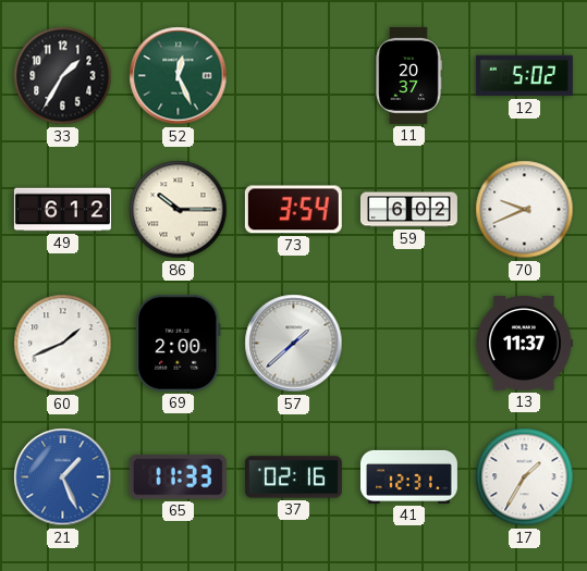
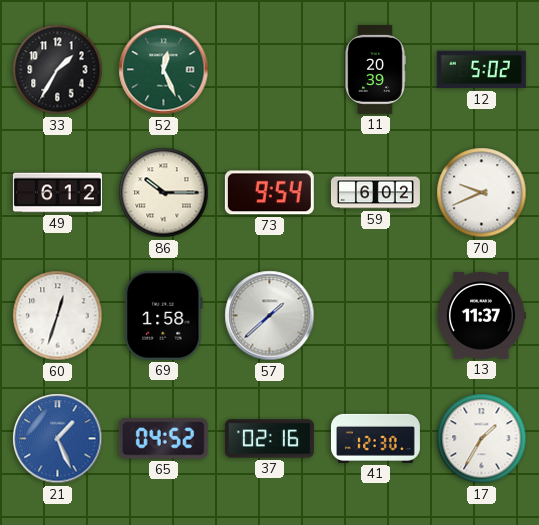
11: 20:37 -> 20:39
73: 3:54 -> 9:54
60: 1:41 -> 12:33
69: 2:00 -> 1:58
65: 11:33 -> 04:52
41: 12:31 -> 12:30
